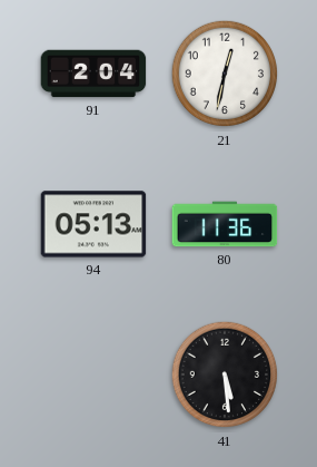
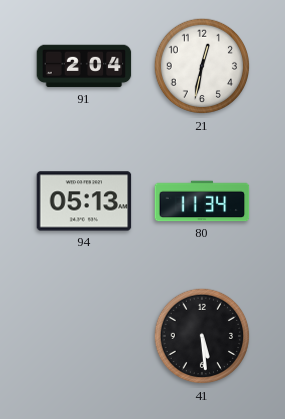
80: 11:36 -> 11:34
